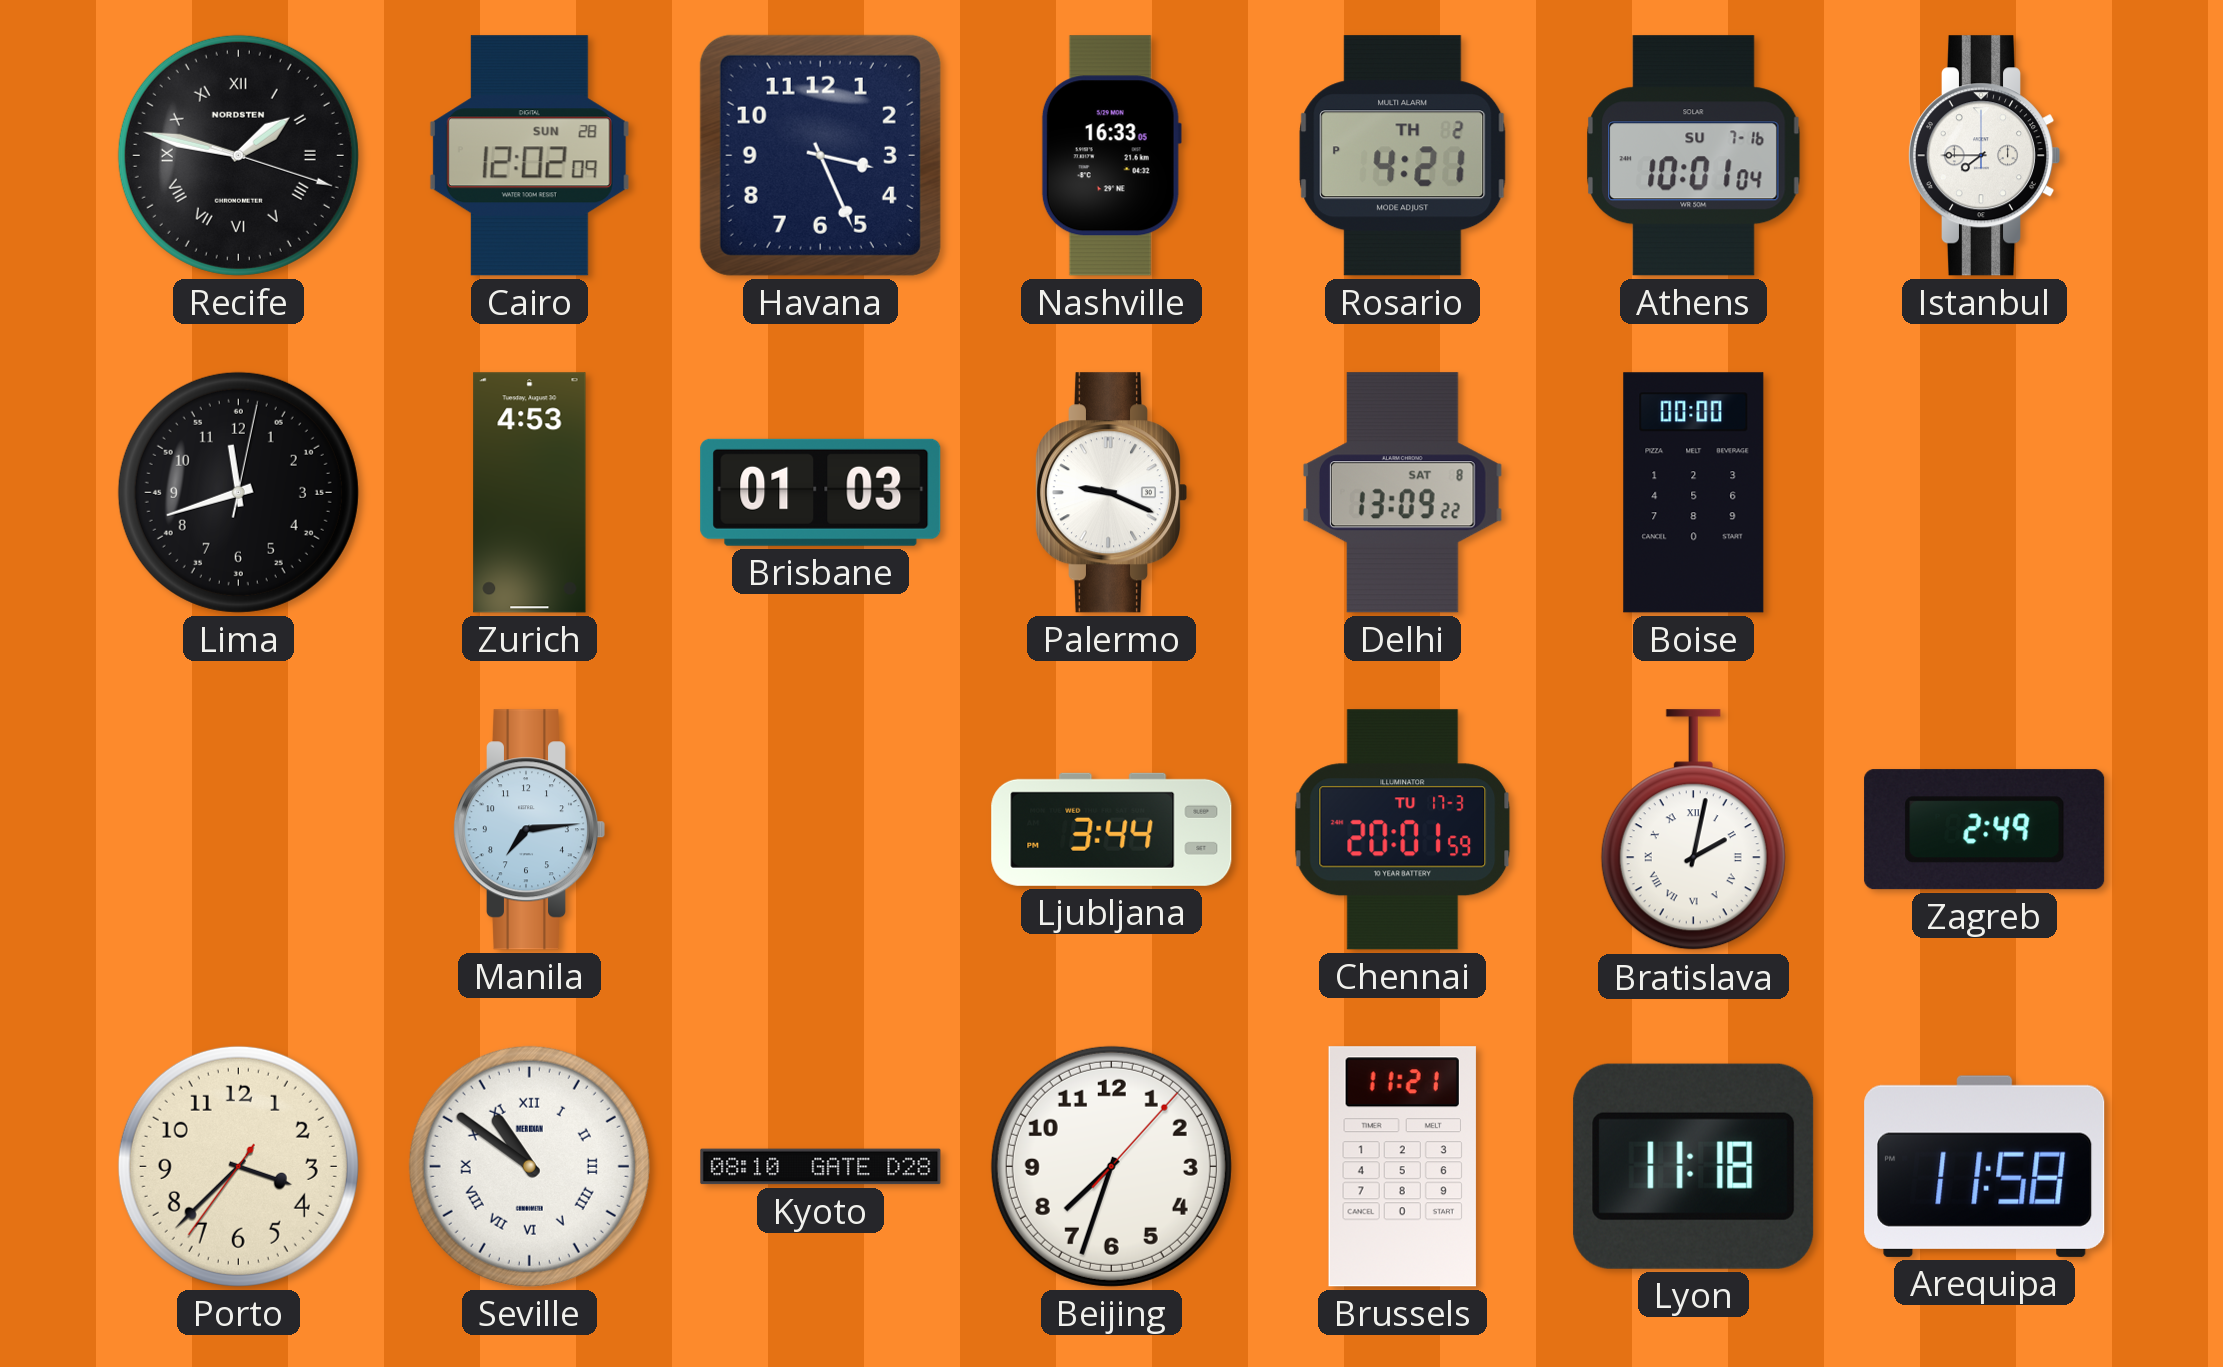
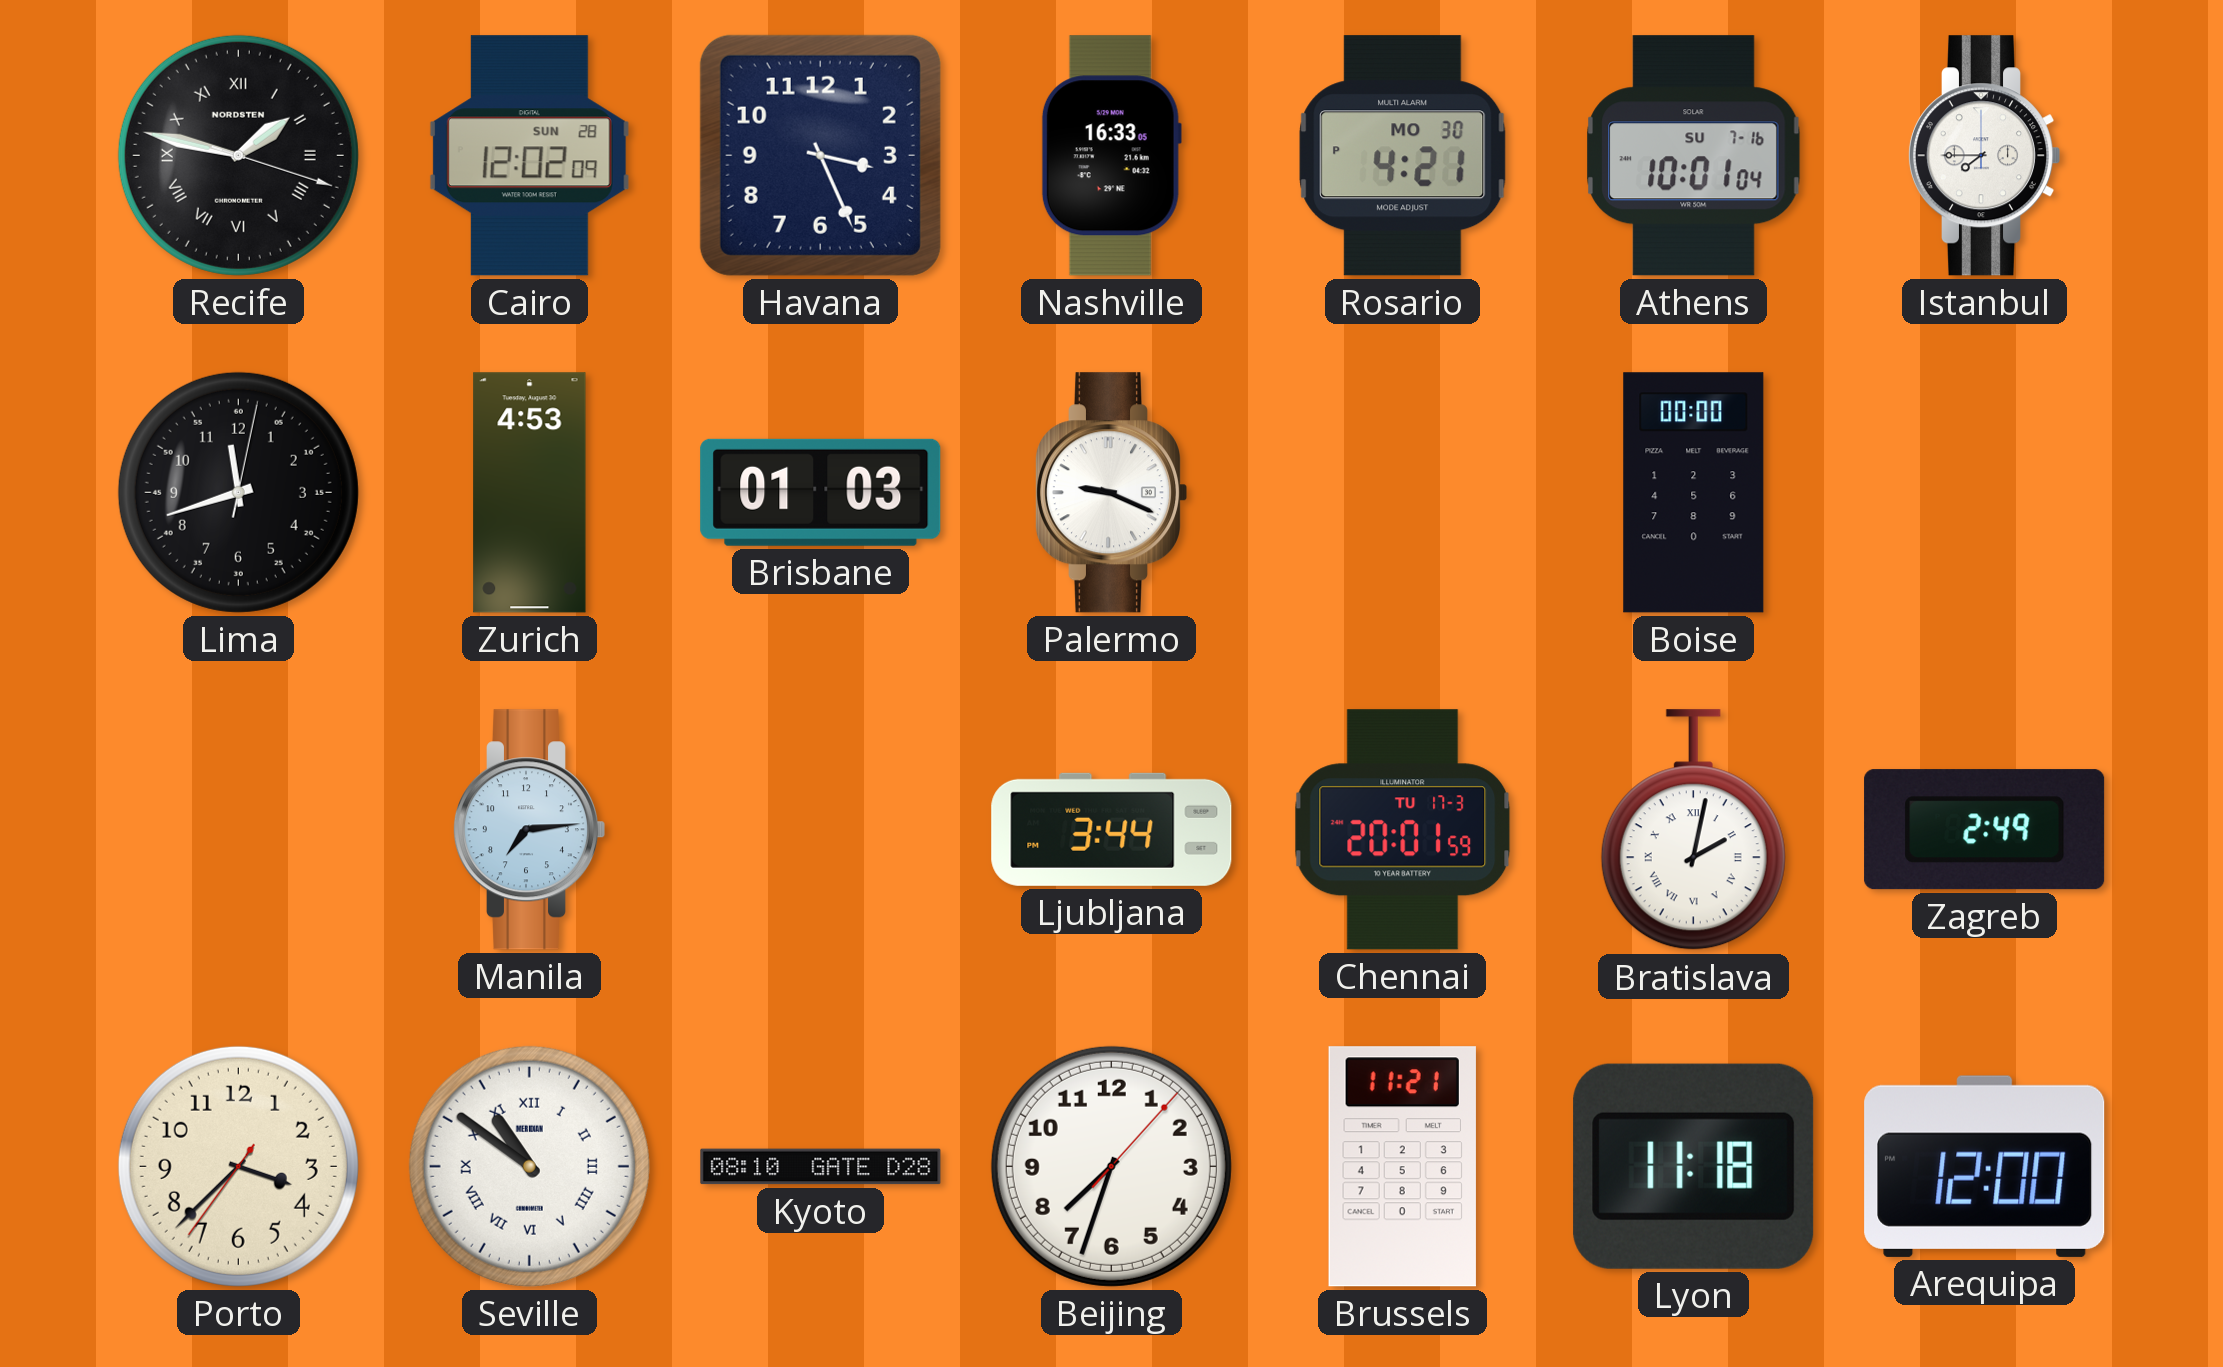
Rosario date: TH 2 -> MO 30
Delhi: 13:09 -> none
Arequipa: 11:58 -> 12:00
